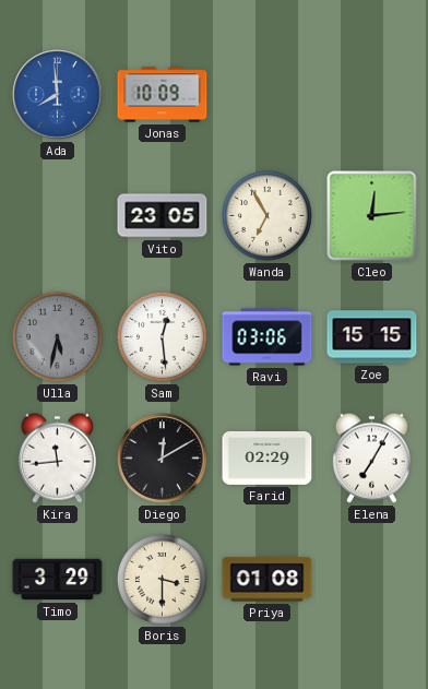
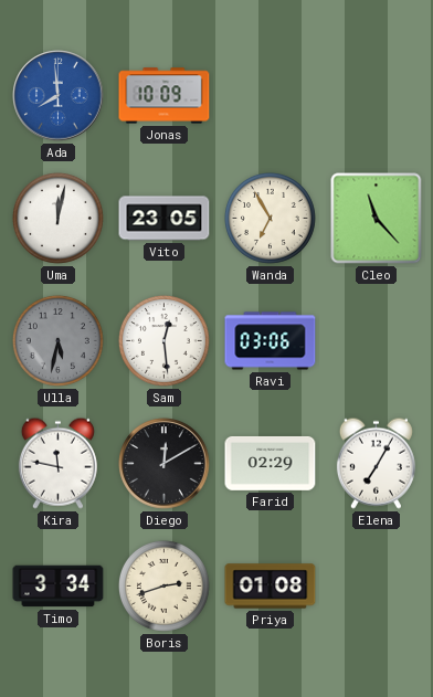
Uma: none -> 12:02
Cleo: 12:14 -> 11:23
Zoe: 15:15 -> none
Kira: 11:44 -> 11:47
Timo: 3:29 -> 3:34
Boris: 3:30 -> 2:42
